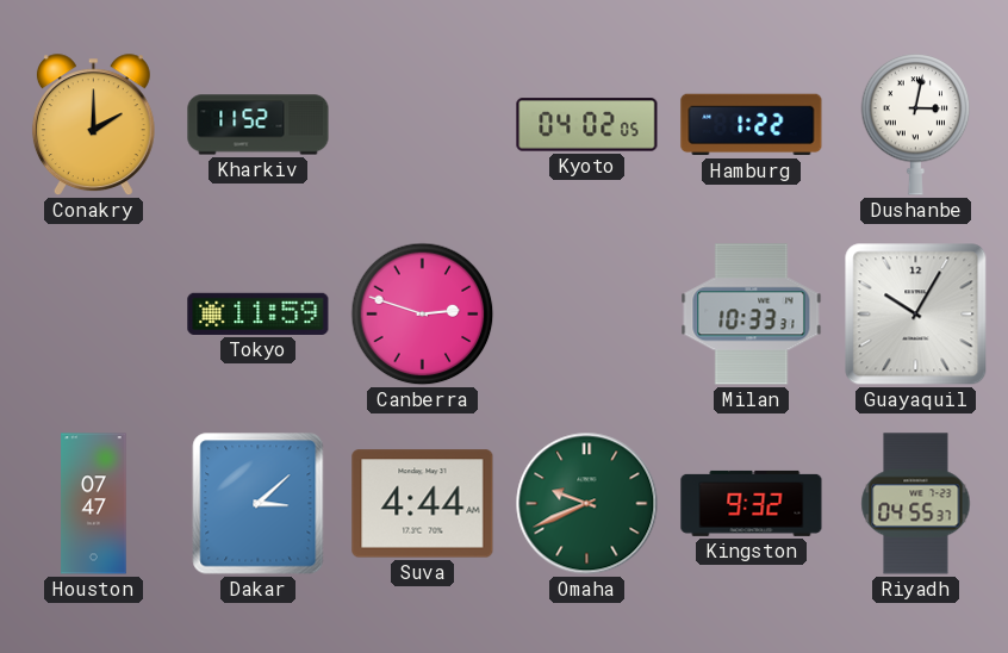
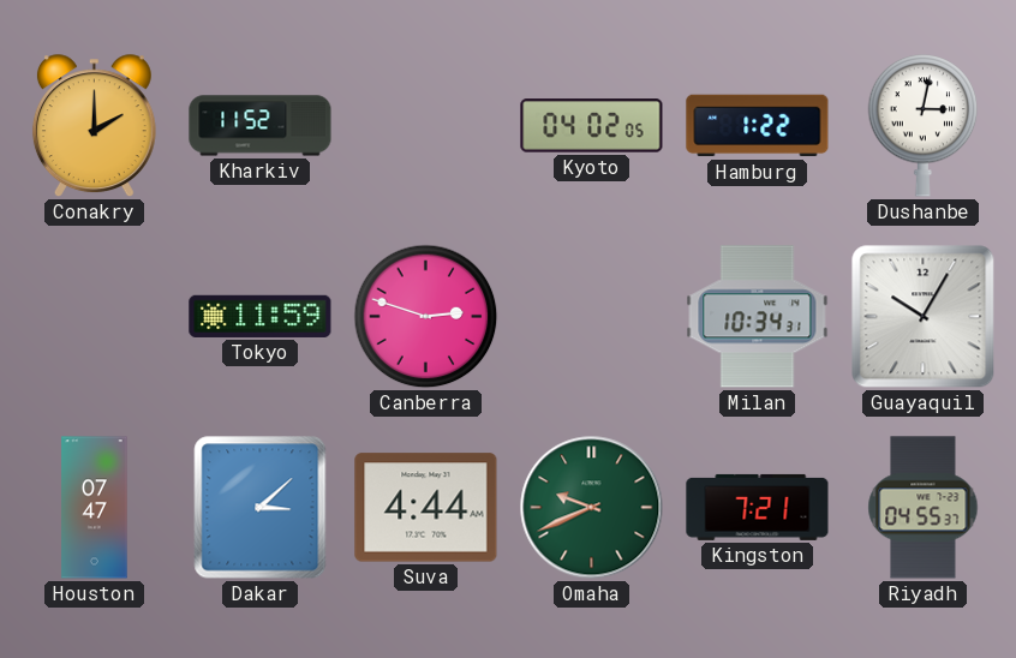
Milan: 10:33 -> 10:34
Kingston: 9:32 -> 7:21
